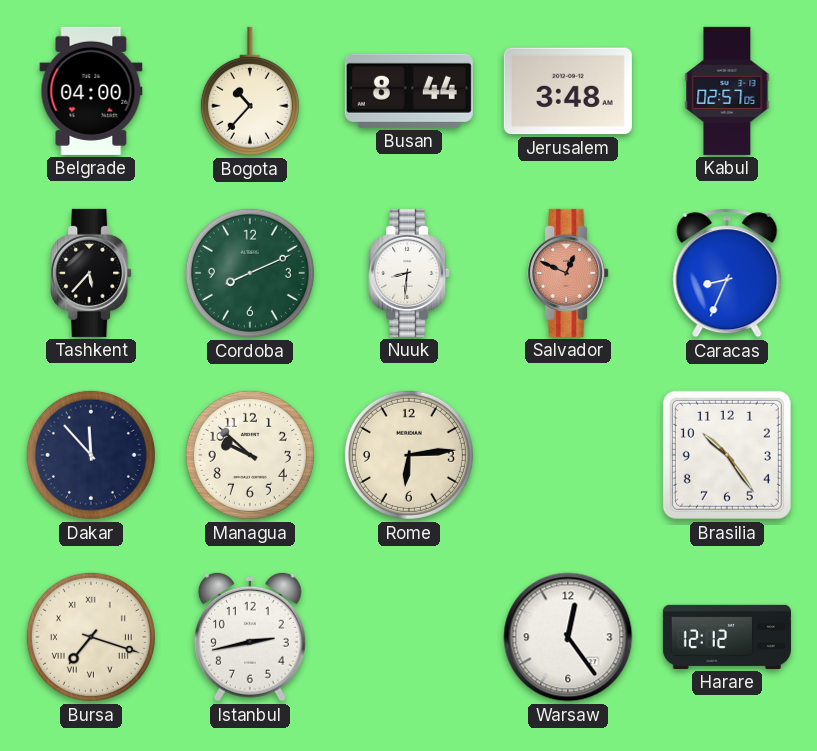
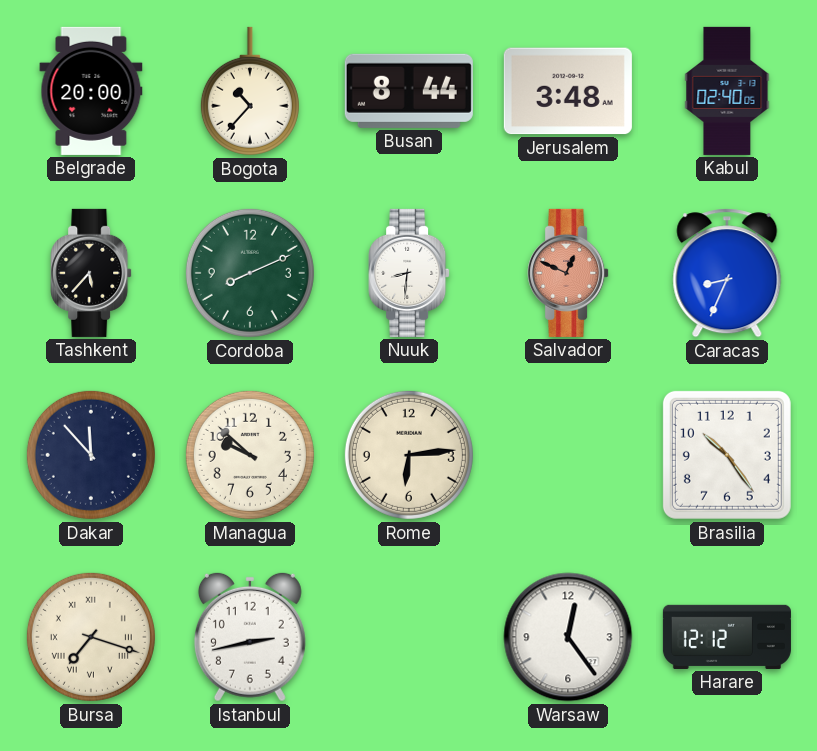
Belgrade: 04:00 -> 20:00
Kabul: 02:57 -> 02:40
